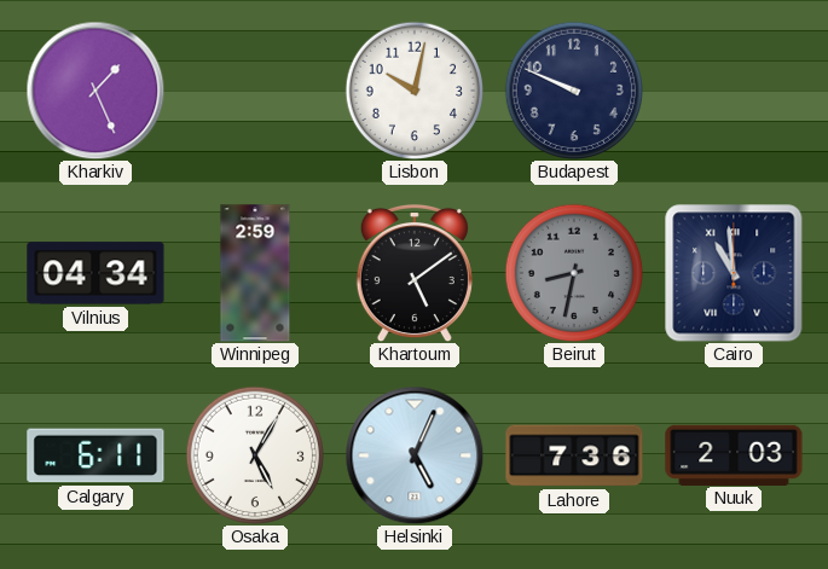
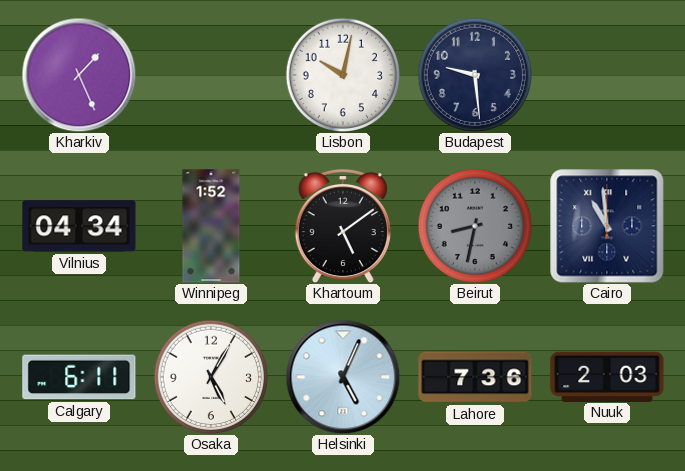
Budapest: 9:49 -> 9:29
Winnipeg: 2:59 -> 1:52
